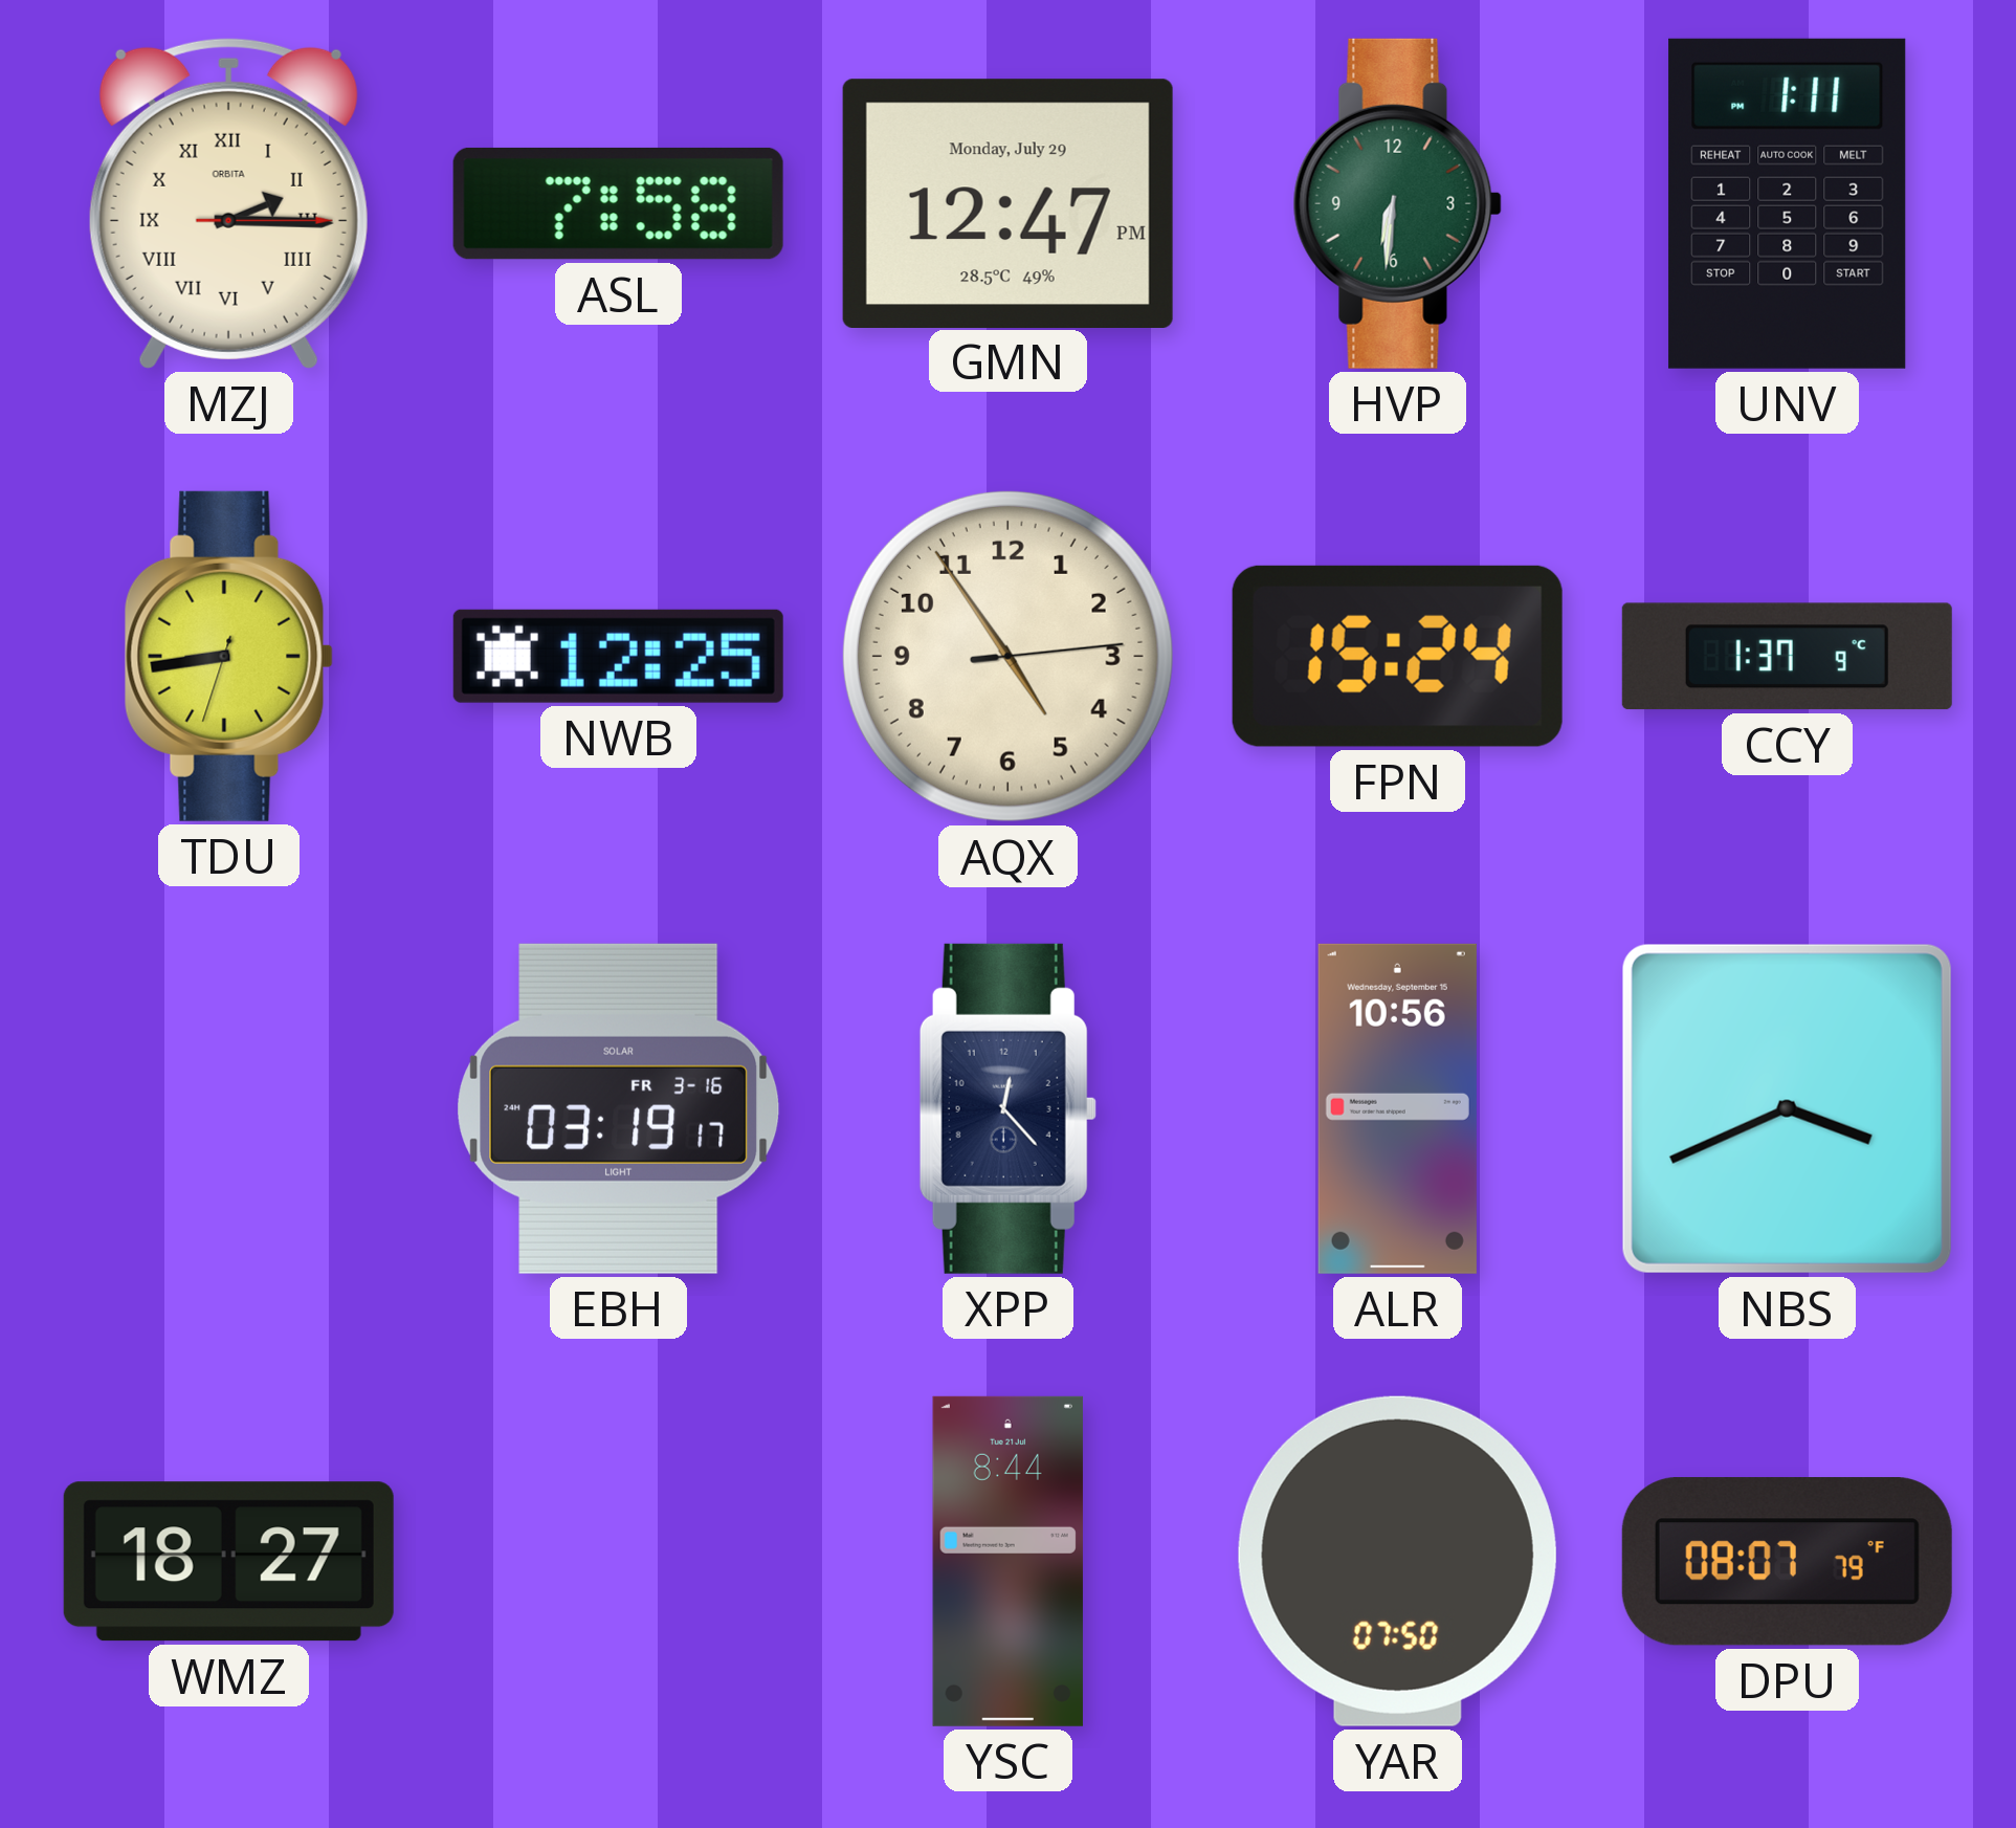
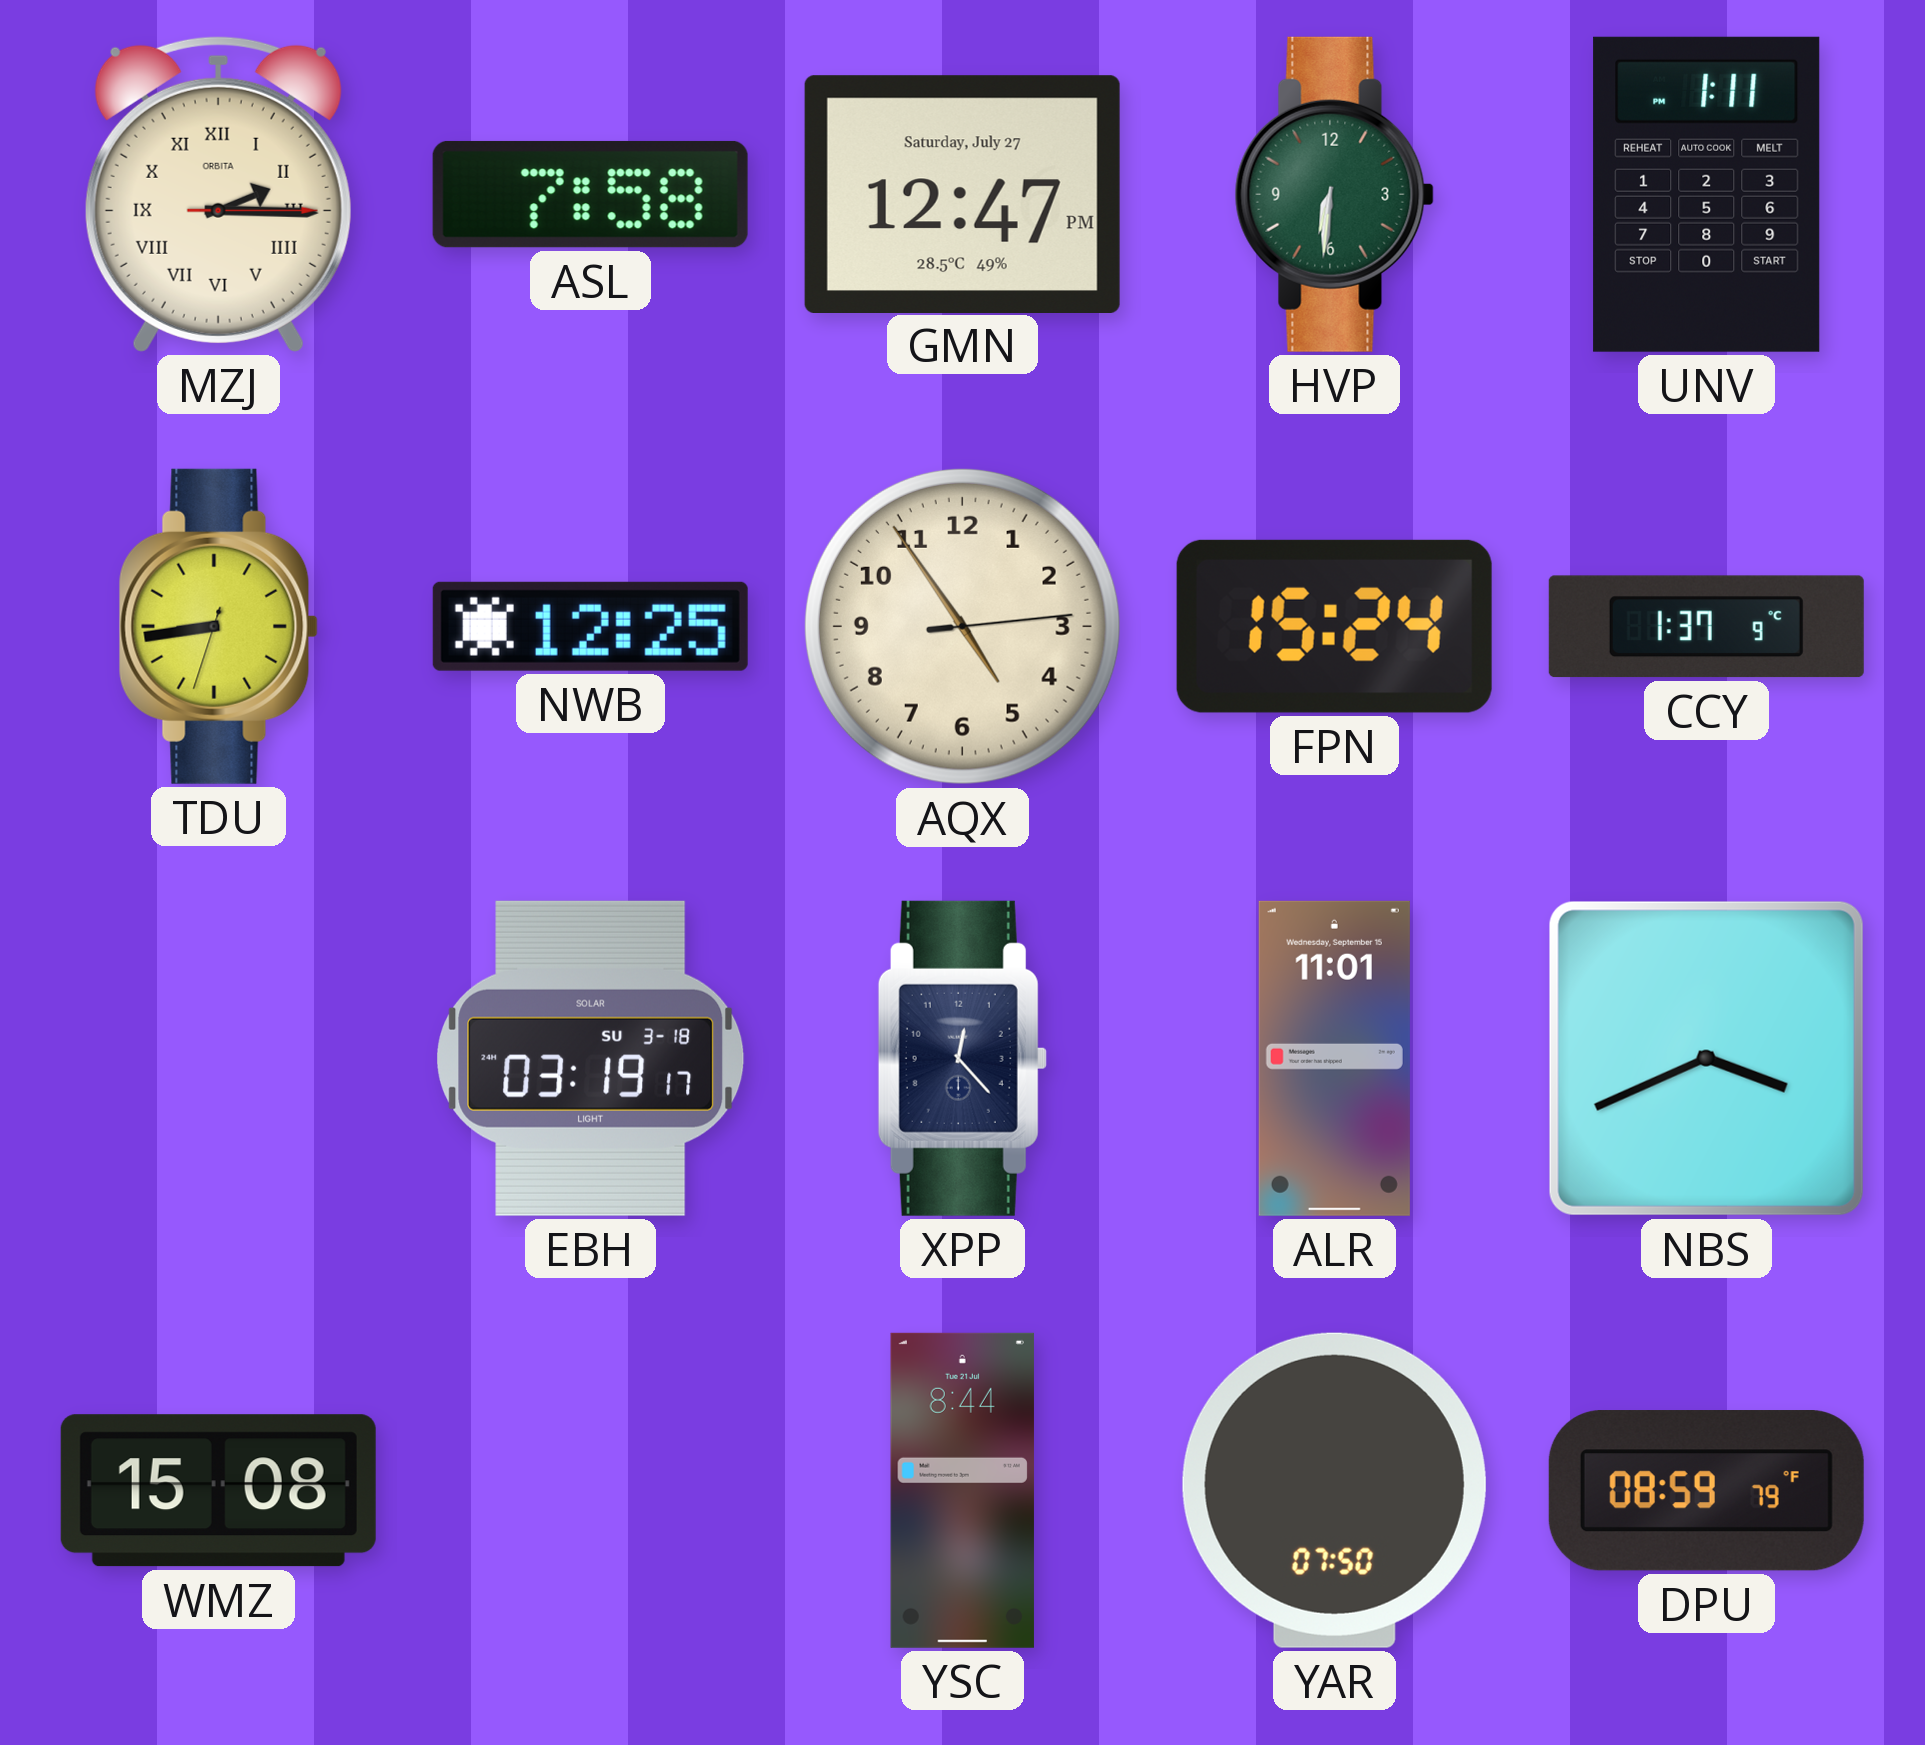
GMN date: Monday, July 29 -> Saturday, July 27
EBH date: FR 3-16 -> SU 3-18
ALR: 10:56 -> 11:01
WMZ: 18:27 -> 15:08
DPU: 08:07 -> 08:59
